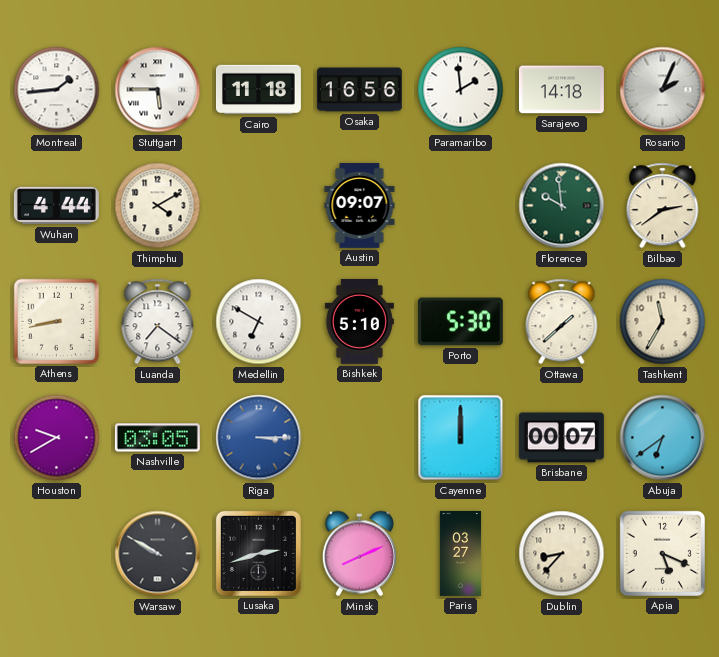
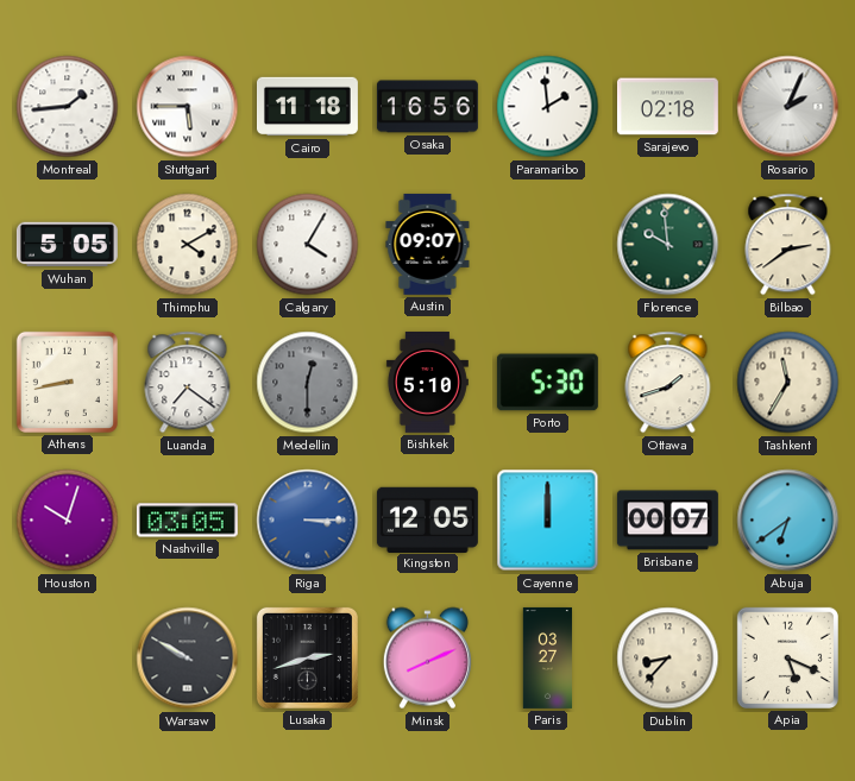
Sarajevo: 14:18 -> 02:18
Wuhan: 4:44 -> 5:05
Calgary: none -> 4:05
Medellin: 6:50 -> 12:30
Medellin dial: white -> grey
Ottawa: 1:38 -> 1:42
Houston: 9:40 -> 10:03
Kingston: none -> 12:05
